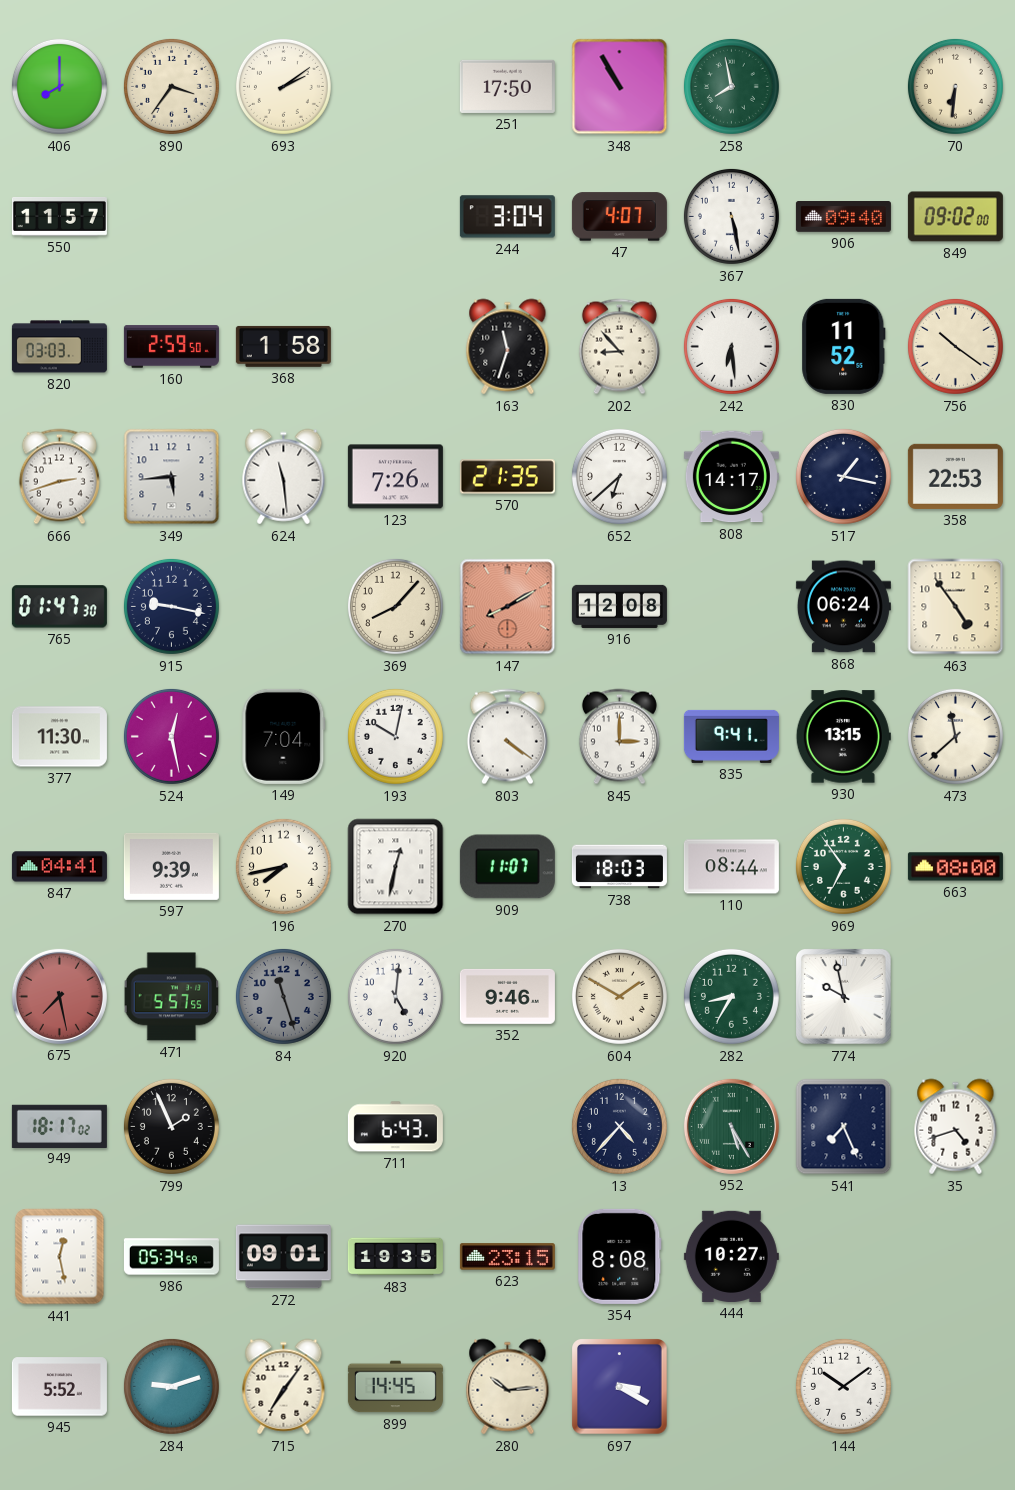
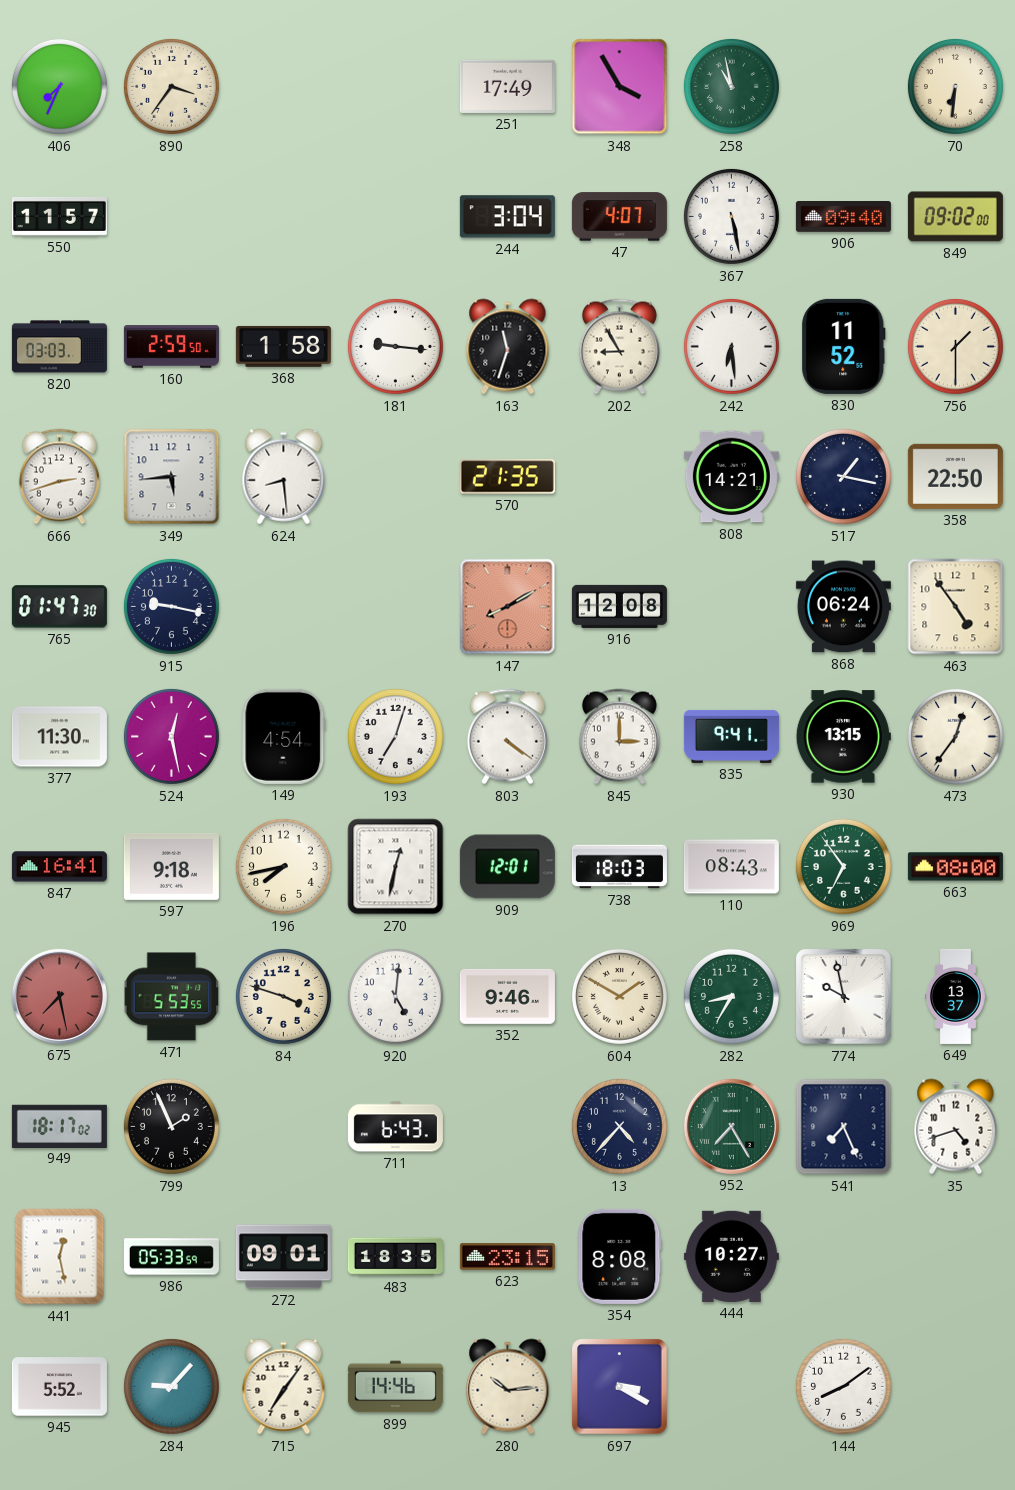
406: 8:00 -> 7:34
693: 2:09 -> none
251: 17:50 -> 17:49
348: 10:55 -> 3:55
258: 7:58 -> 10:58
181: none -> 9:16
202: 8:53 -> 8:55
756: 10:21 -> 1:30
624: 11:29 -> 8:29
123: 7:26 -> none
652: 6:38 -> none
808: 14:17 -> 14:21
358: 22:53 -> 22:50
369: 8:07 -> none
149: 7:04 -> 4:54
193: 10:02 -> 7:03
473: 11:38 -> 12:36
847: 04:41 -> 16:41
597: 9:39 -> 9:18
909: 11:07 -> 12:01
110: 08:44 -> 08:43
471: 5:57 -> 5:53
84: 11:27 -> 3:48
84 dial: grey -> cream
649: none -> 13:37
952: 5:25 -> 7:25
986: 05:34 -> 05:33
483: 19:35 -> 18:35
284: 9:12 -> 9:07
899: 14:45 -> 14:46
144: 10:09 -> 8:09
